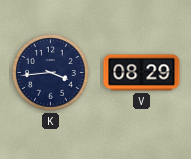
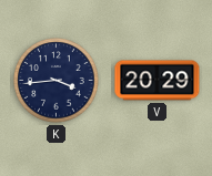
V: 08:29 -> 20:29
